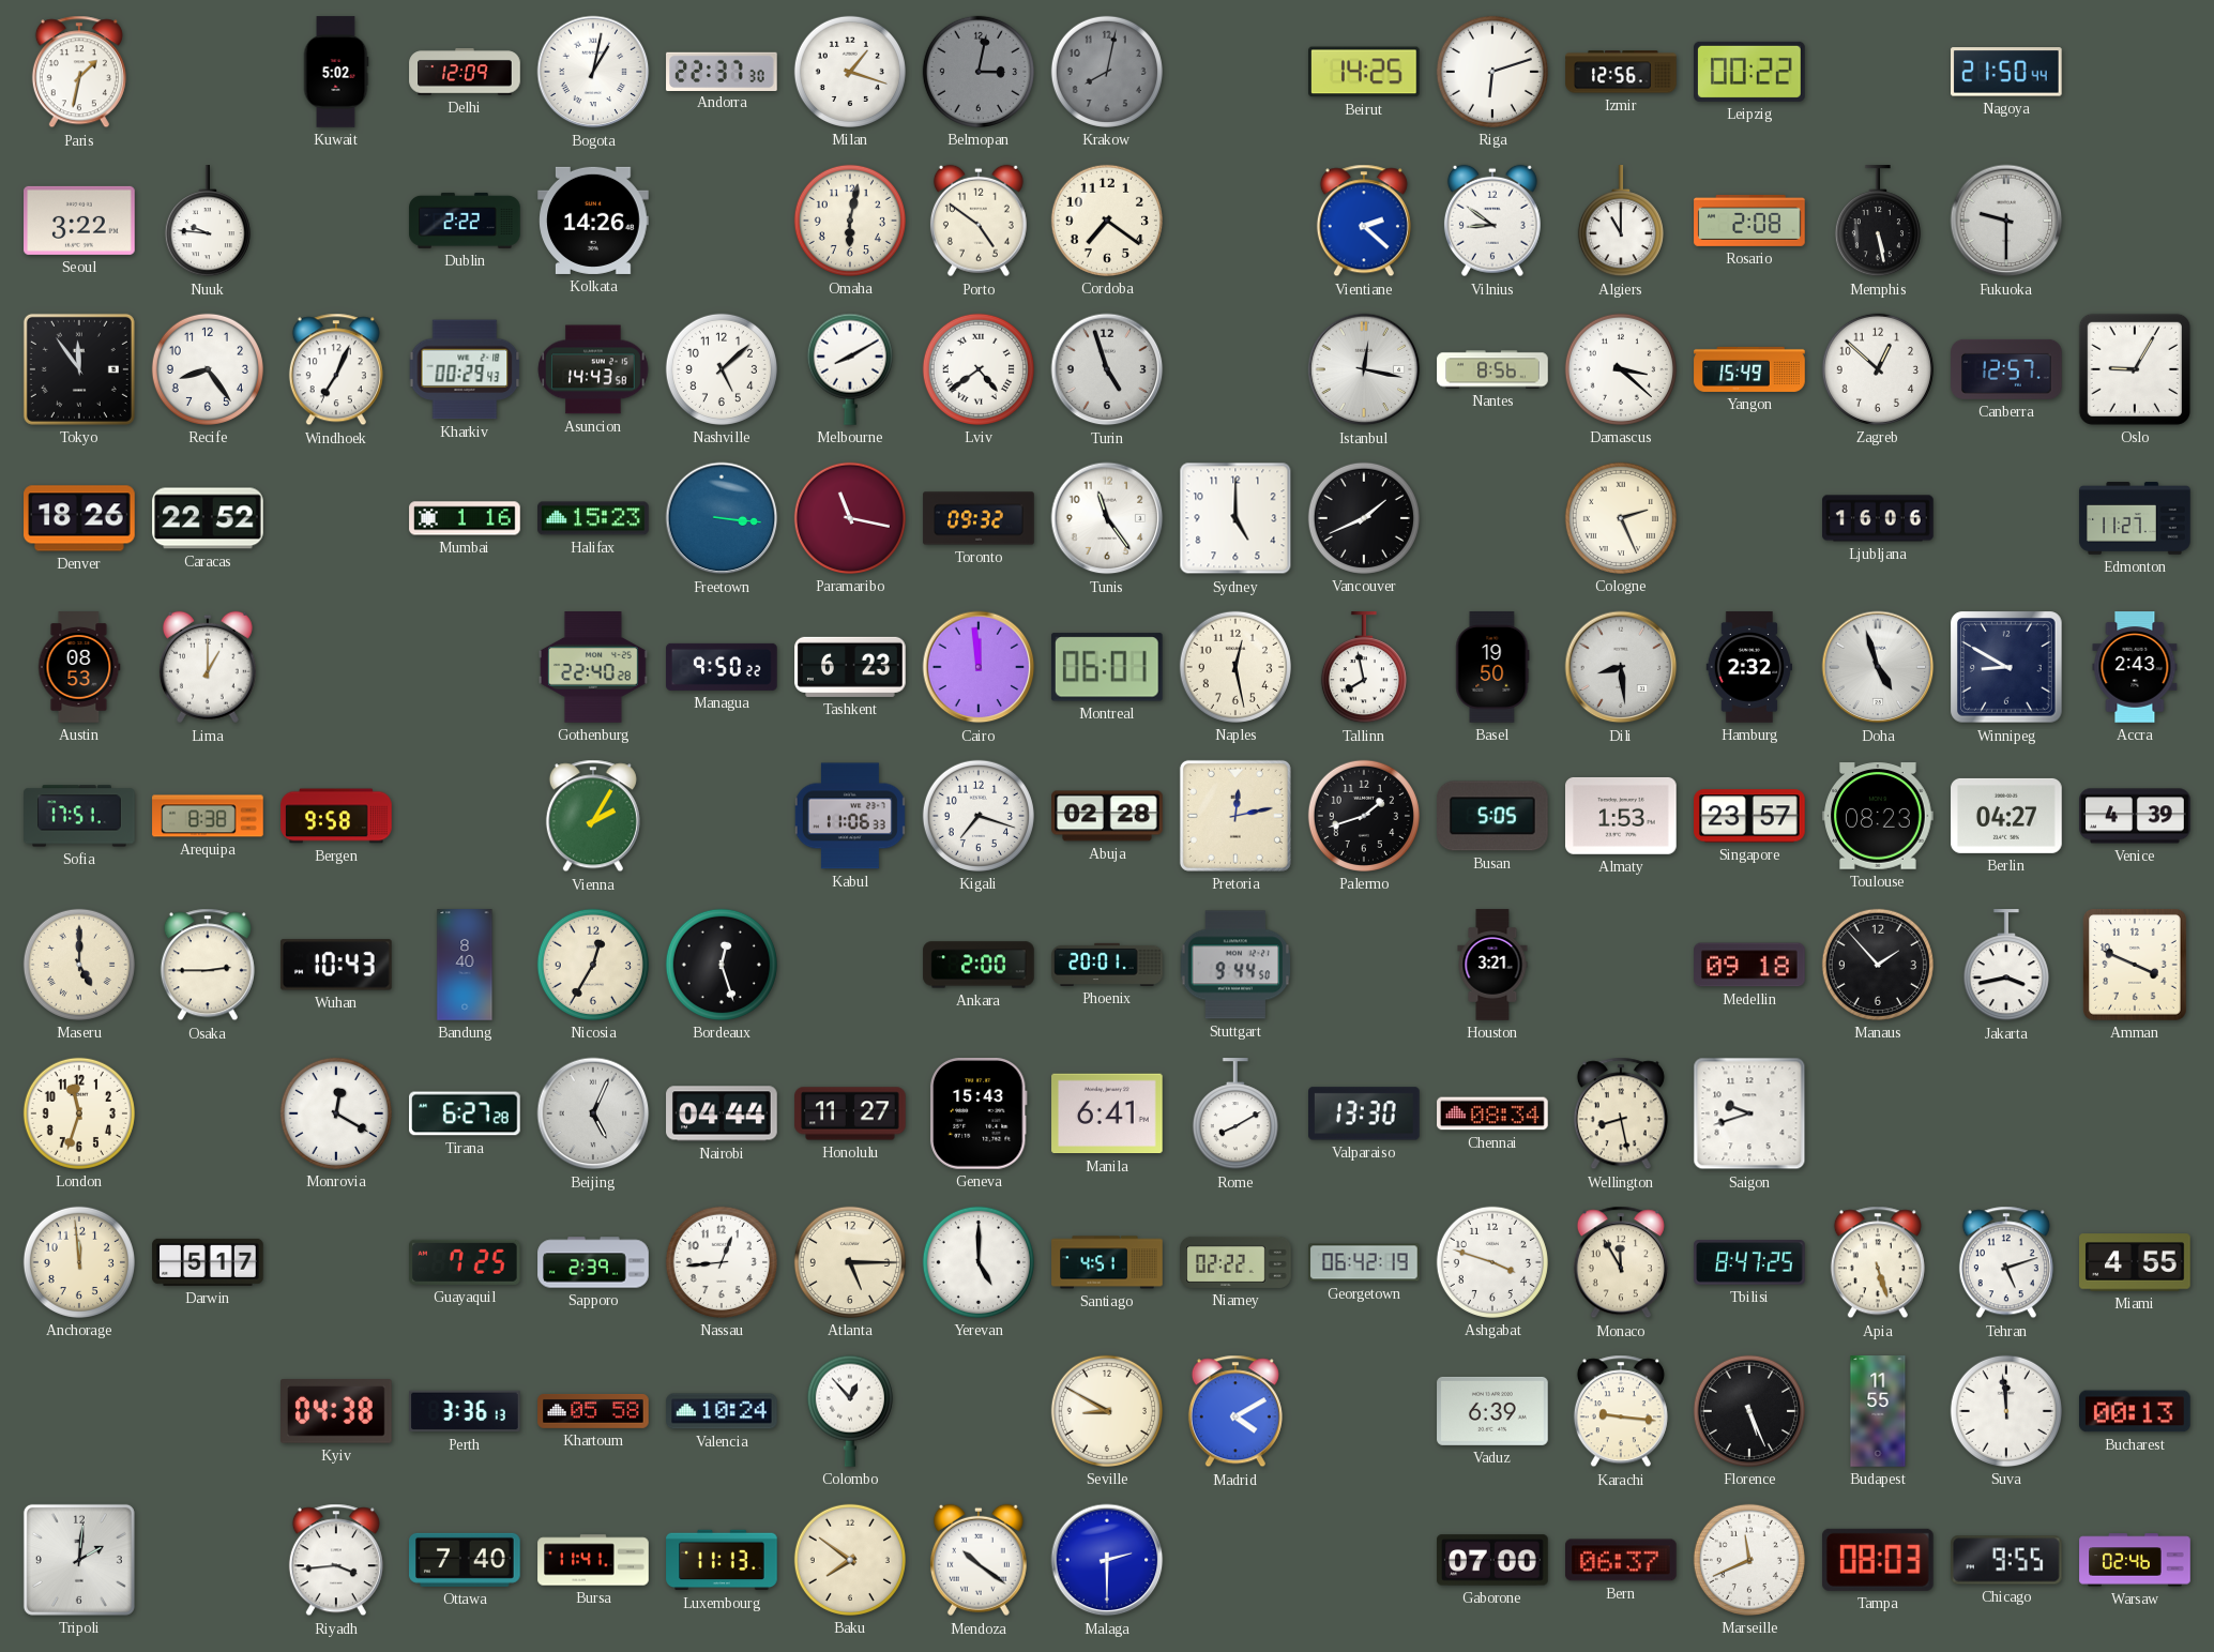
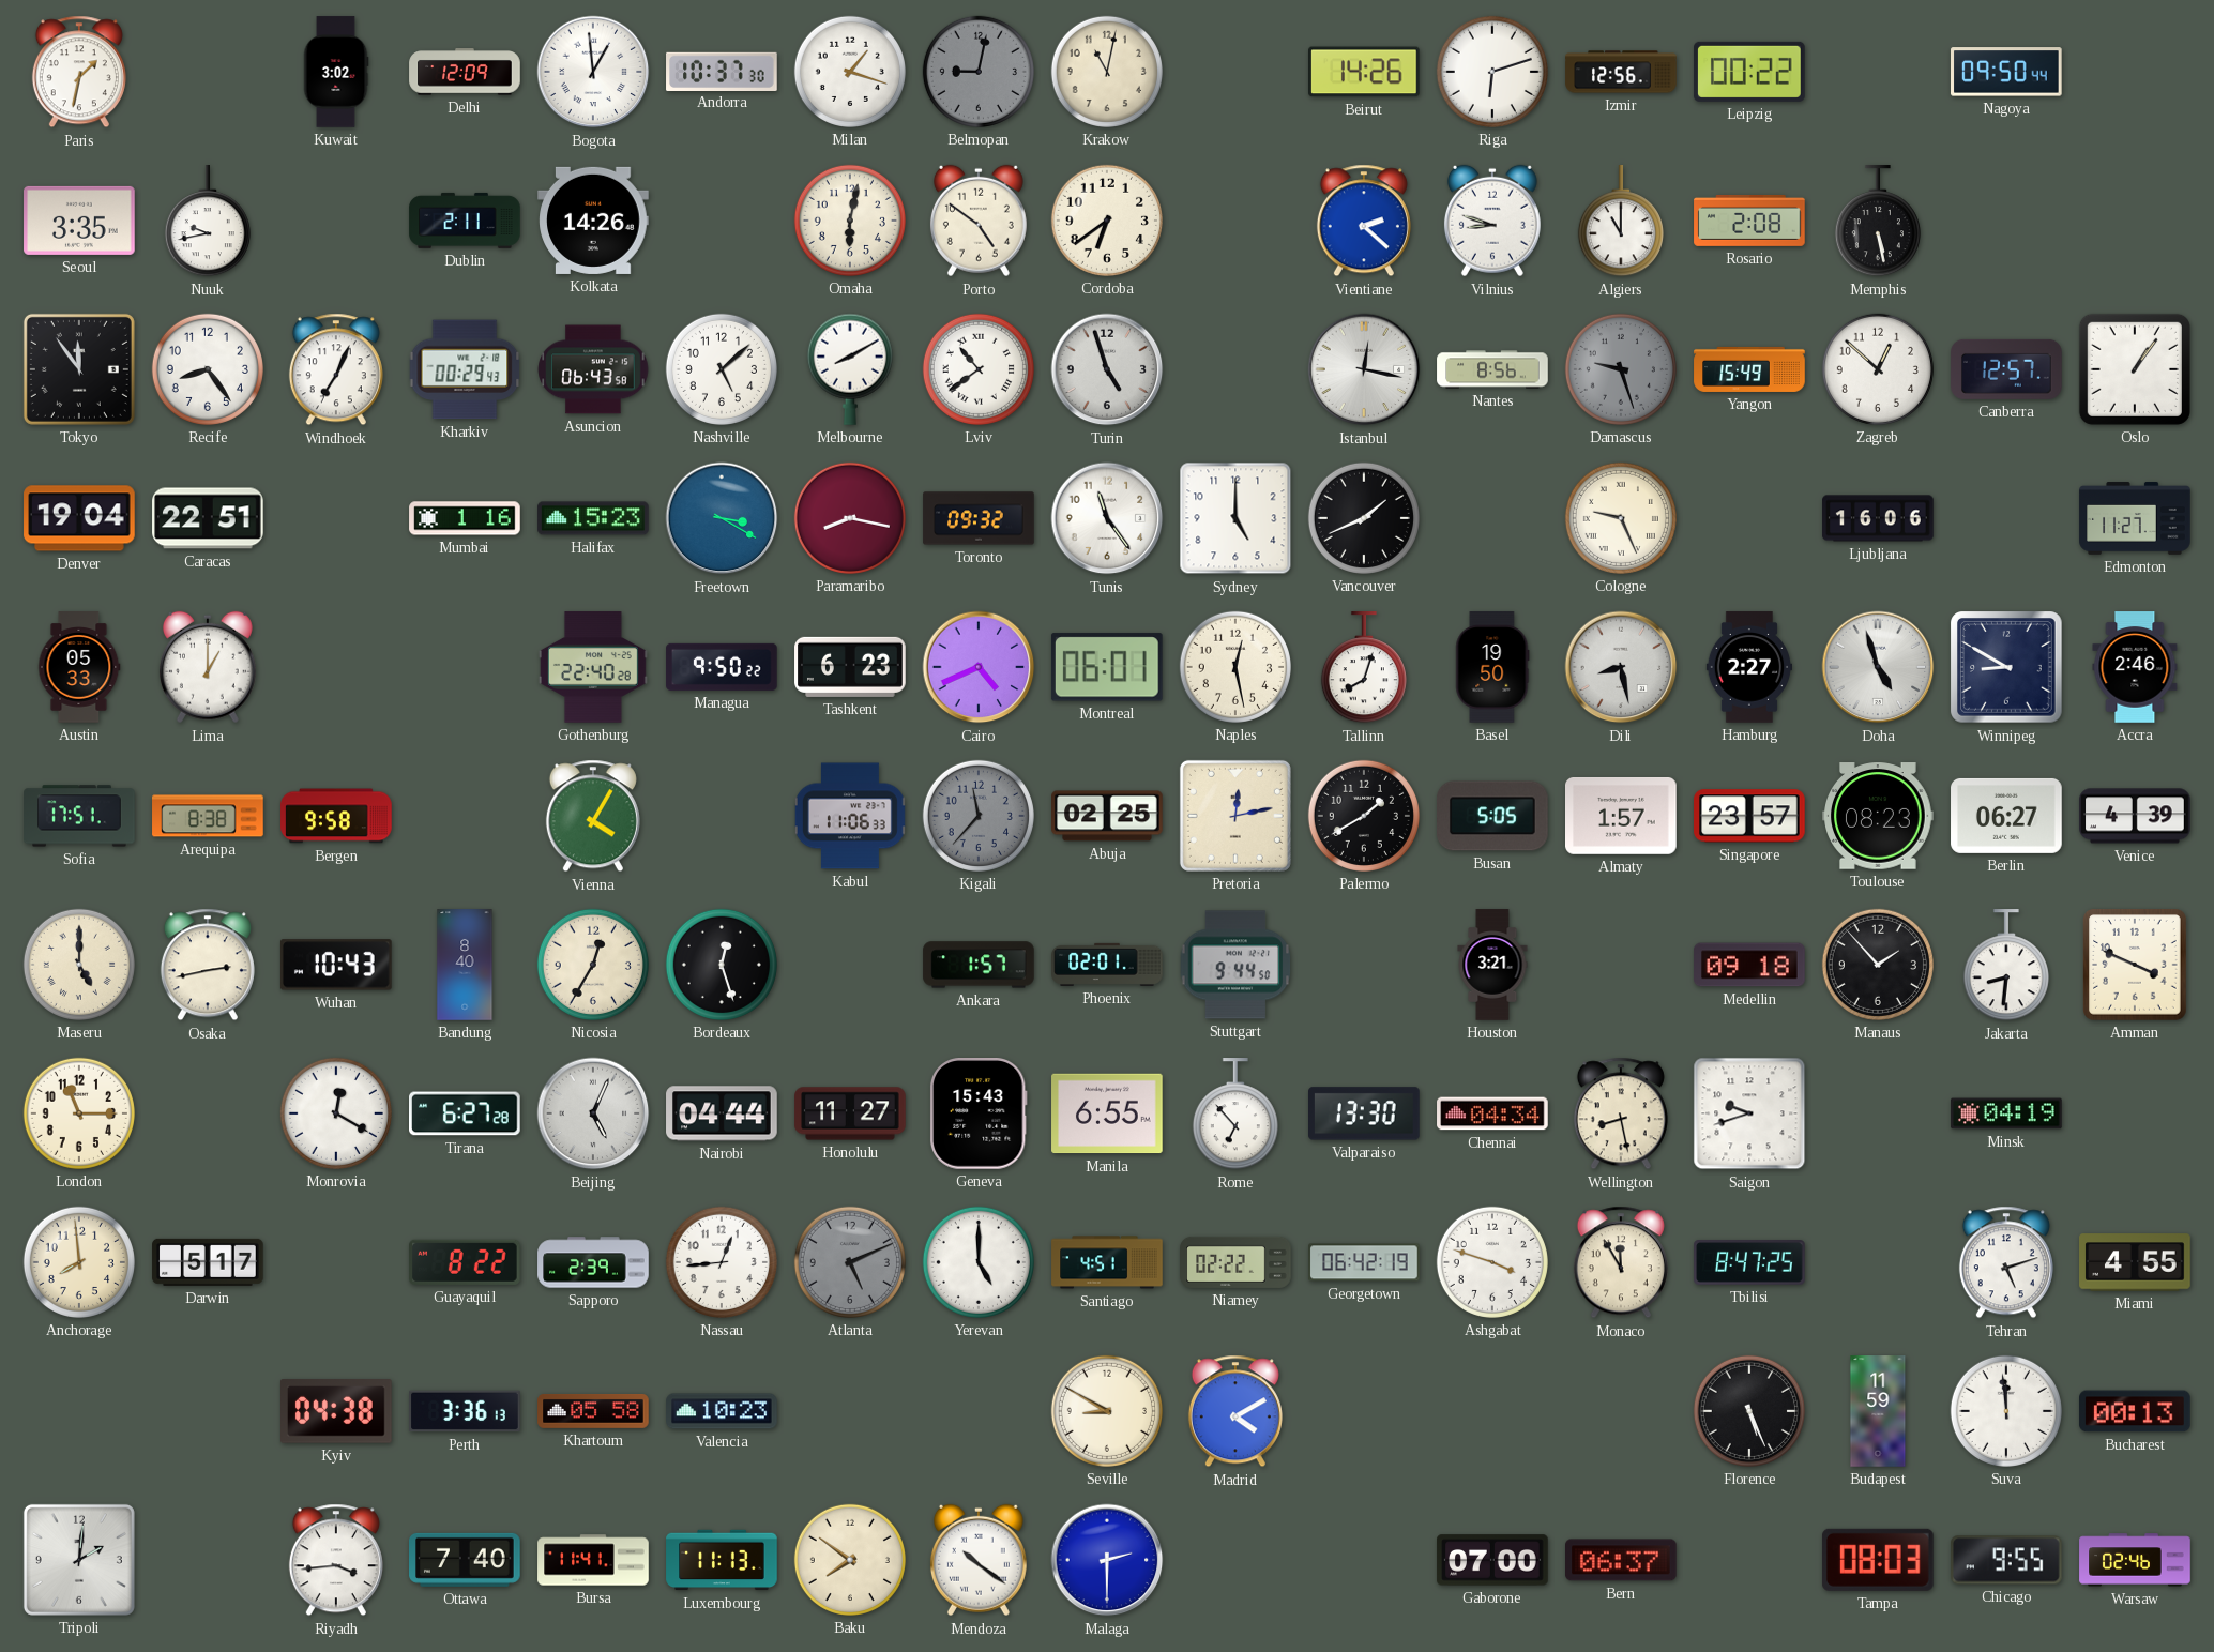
Kuwait: 5:02 -> 3:02
Bogota: 1:02 -> 12:59
Andorra: 22:37 -> 10:37
Belmopan: 3:02 -> 9:02
Krakow: 8:02 -> 11:02
Krakow dial: grey -> cream
Beirut: 14:25 -> 14:26
Nagoya: 21:50 -> 09:50
Seoul: 3:22 -> 3:35
Nuuk: 9:46 -> 9:43
Dublin: 2:22 -> 2:11
Cordoba: 7:21 -> 6:39
Vilnius: 8:51 -> 8:48
Fukuoka: 9:30 -> none
Asuncion: 14:43 -> 06:43
Lviv: 4:39 -> 10:39
Damascus: 3:22 -> 9:27
Damascus dial: white -> grey
Oslo: 9:05 -> 1:06
Denver: 18:26 -> 19:04
Caracas: 22:52 -> 22:51
Freetown: 3:16 -> 3:20
Paramaribo: 11:17 -> 8:17
Cologne: 2:26 -> 9:26
Austin: 08:53 -> 05:33
Cairo: 11:59 -> 4:41
Tallinn: 7:58 -> 8:03
Dili: 8:29 -> 8:28
Hamburg: 2:32 -> 2:27
Accra: 2:43 -> 2:46
Vienna: 2:05 -> 4:05
Kigali: 7:18 -> 11:37
Kigali dial: white -> grey
Abuja: 02:28 -> 02:25
Palermo: 1:42 -> 1:40
Almaty: 1:53 -> 1:57
Berlin: 04:27 -> 06:27
Osaka: 2:45 -> 2:43
Ankara: 2:00 -> 1:57
Phoenix: 20:01 -> 02:01
Jakarta: 3:43 -> 8:31
London: 11:33 -> 11:15
Manila: 6:41 -> 6:55
Rome: 8:10 -> 6:53
Chennai: 08:34 -> 04:34
Minsk: none -> 04:19
Anchorage: 11:59 -> 7:59
Guayaquil: 7:25 -> 8:22
Atlanta: 5:15 -> 5:11
Atlanta dial: cream -> grey
Apia: 5:27 -> none
Valencia: 10:24 -> 10:23
Colombo: 12:53 -> none
Vaduz: 6:39 -> none
Karachi: 9:16 -> none
Budapest: 11:55 -> 11:59
Marseille: 11:41 -> none
